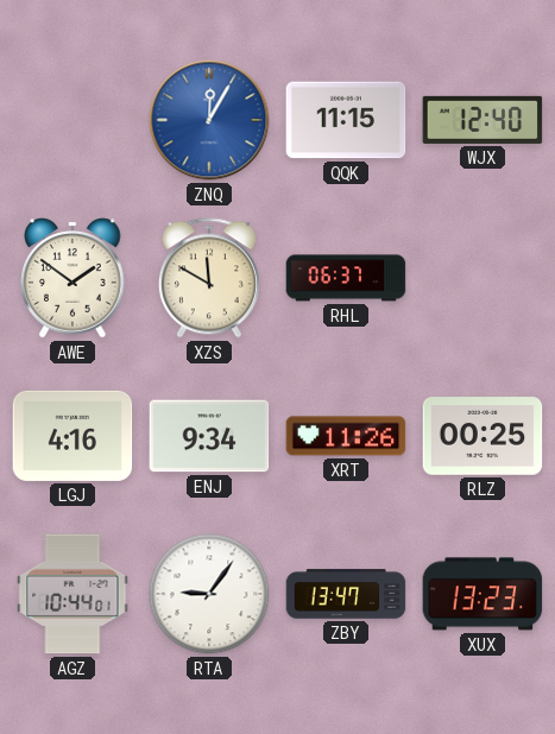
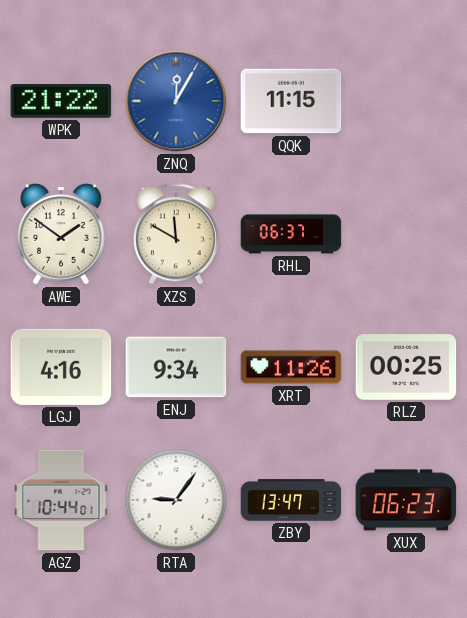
WPK: none -> 21:22
WJX: 12:40 -> none
XUX: 13:23 -> 06:23
